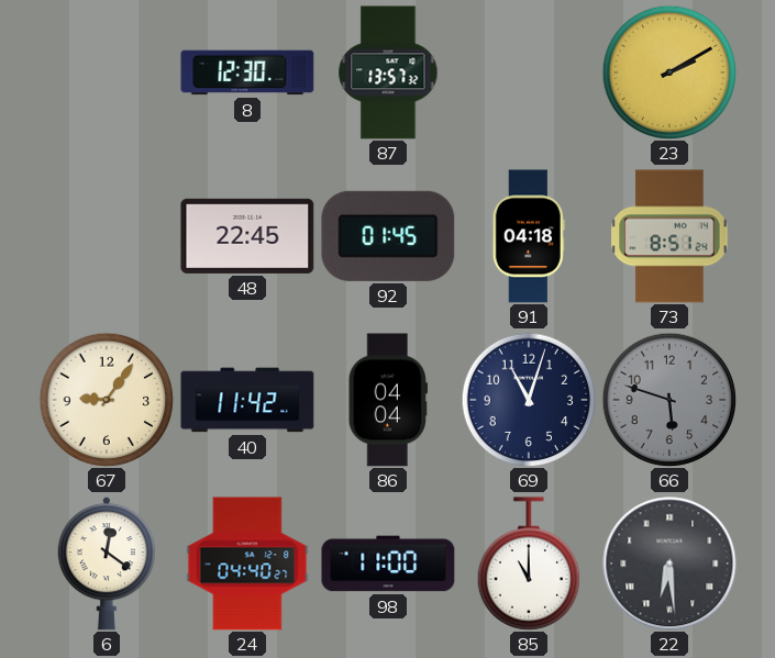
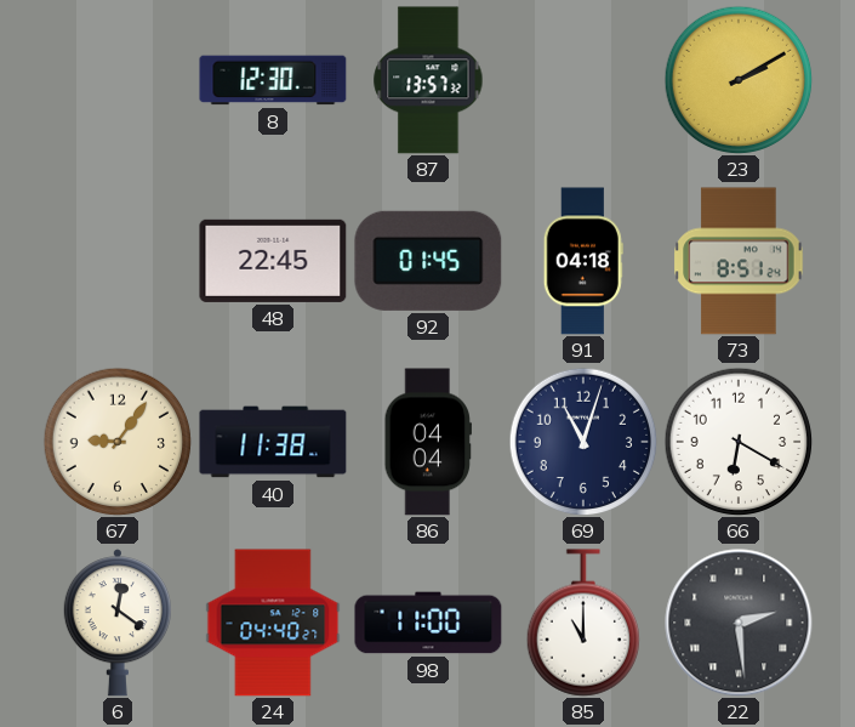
40: 11:42 -> 11:38
66: 5:48 -> 6:20
66 dial: grey -> white
22: 6:29 -> 2:29
